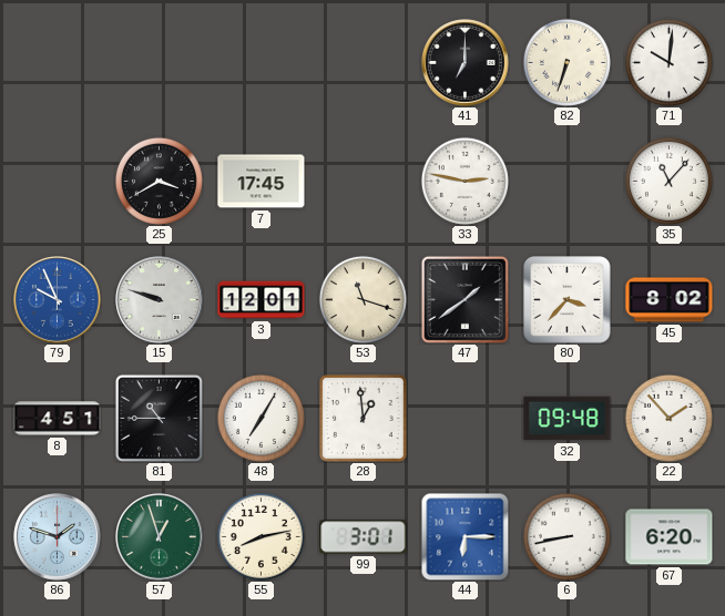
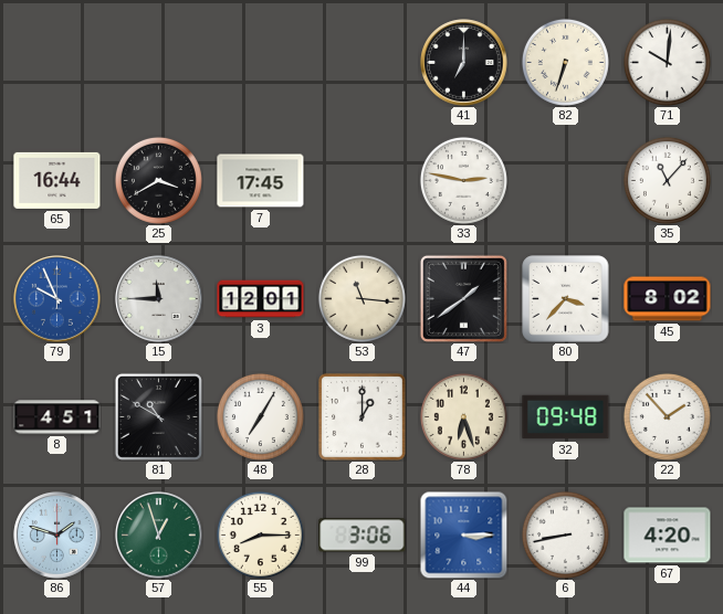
65: none -> 16:44
15: 9:48 -> 11:45
53: 11:18 -> 11:16
81: 10:45 -> 10:50
28: 12:59 -> 1:00
78: none -> 6:27
55: 8:13 -> 8:15
99: 3:01 -> 3:06
44: 6:15 -> 3:15
67: 6:20 -> 4:20
